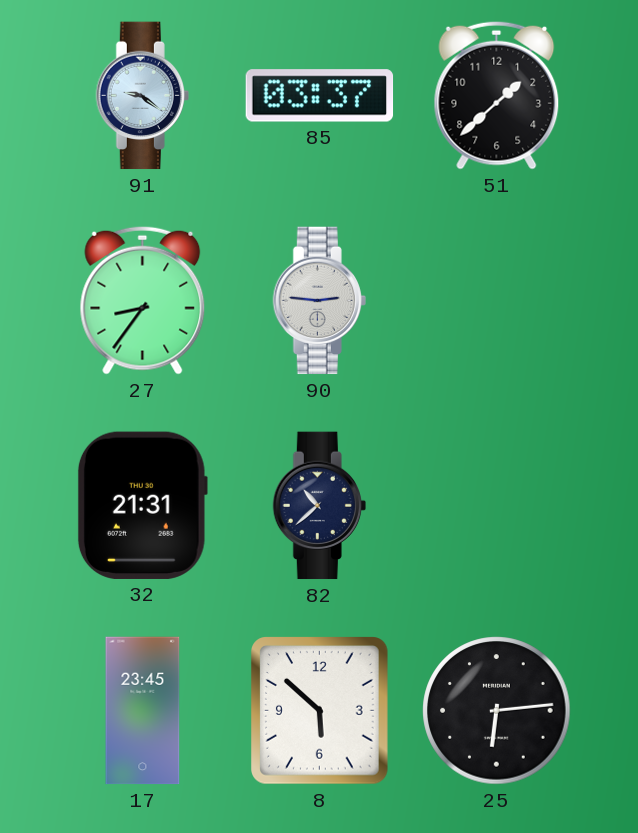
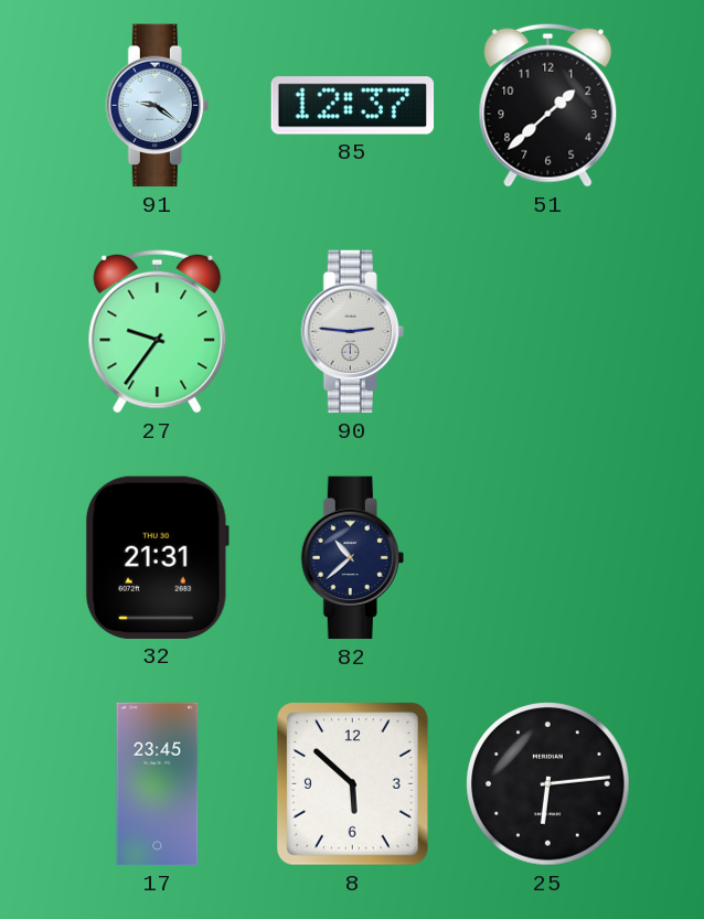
85: 03:37 -> 12:37
27: 8:36 -> 9:36
